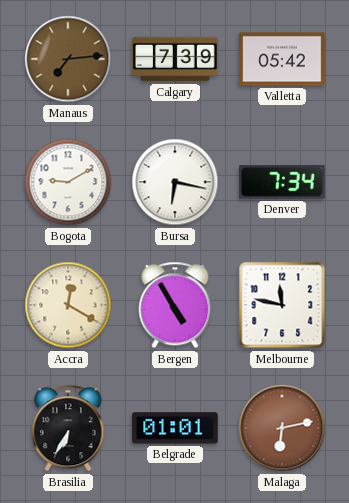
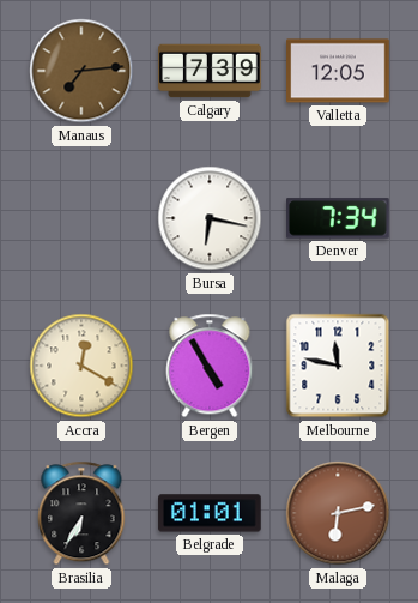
Valletta: 05:42 -> 12:05
Bogota: 9:10 -> none
